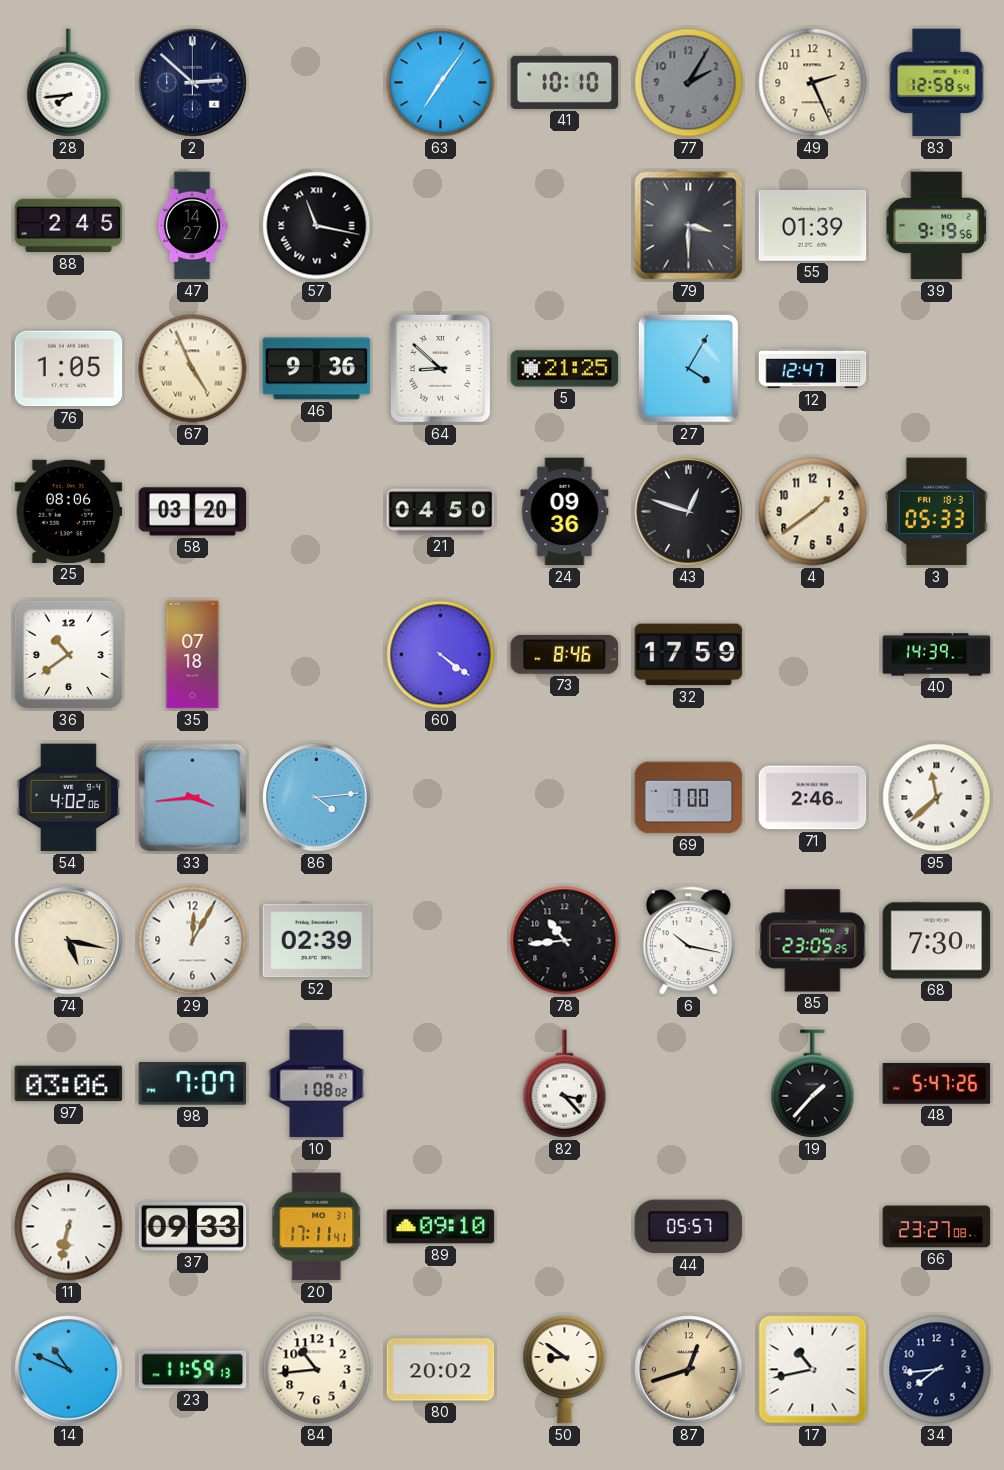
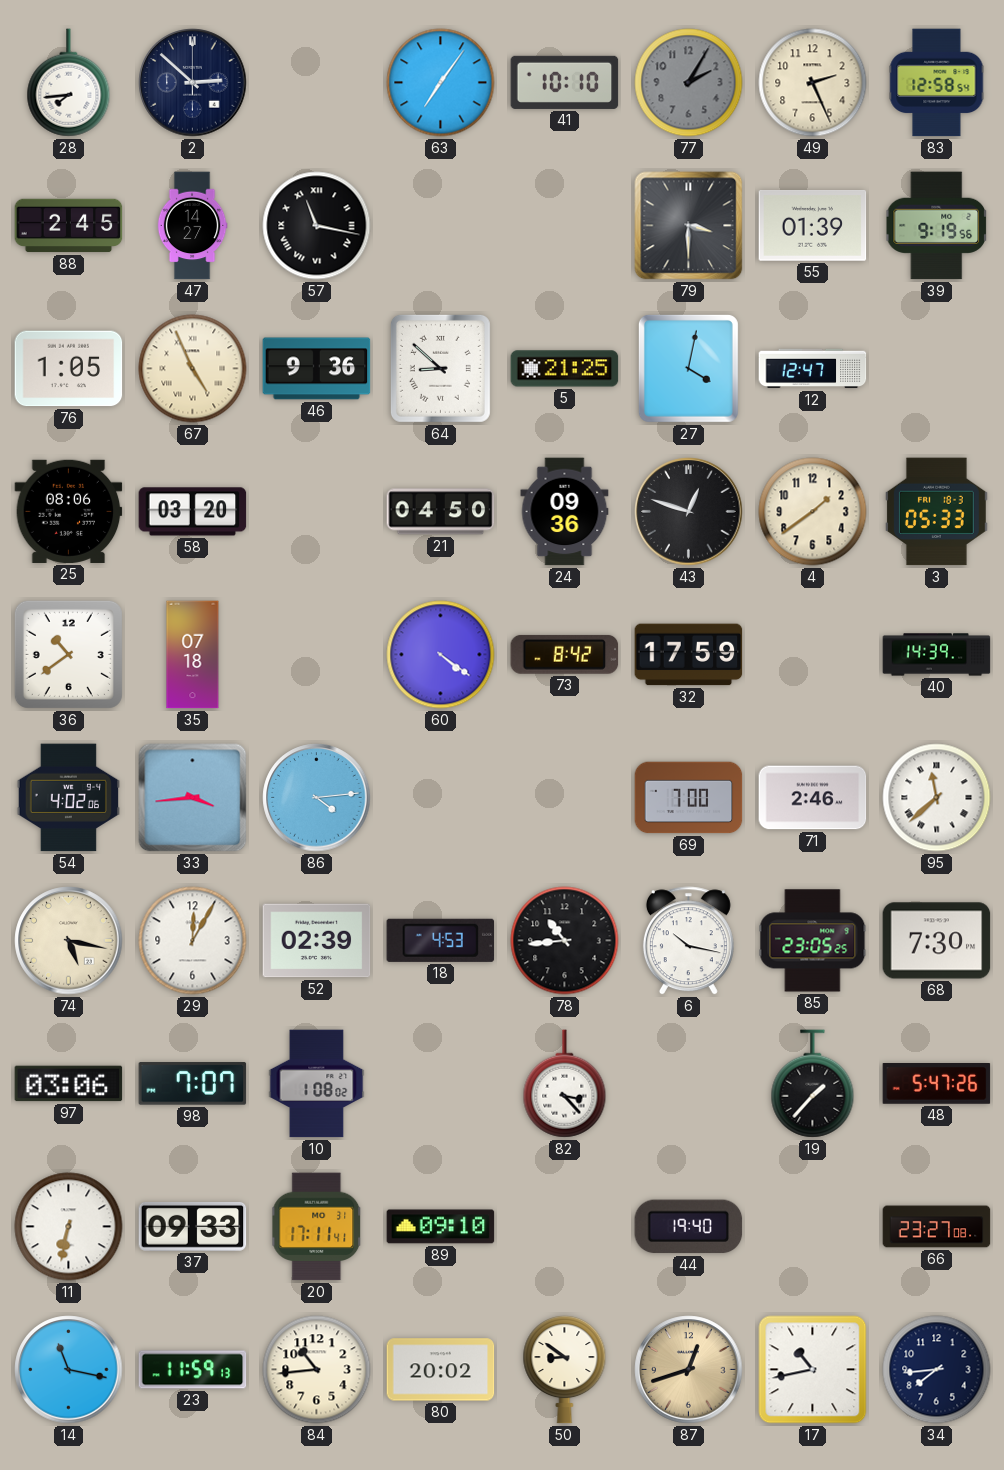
27: 4:05 -> 4:02
73: 8:46 -> 8:42
18: none -> 4:53
44: 05:57 -> 19:40
14: 10:49 -> 11:17
